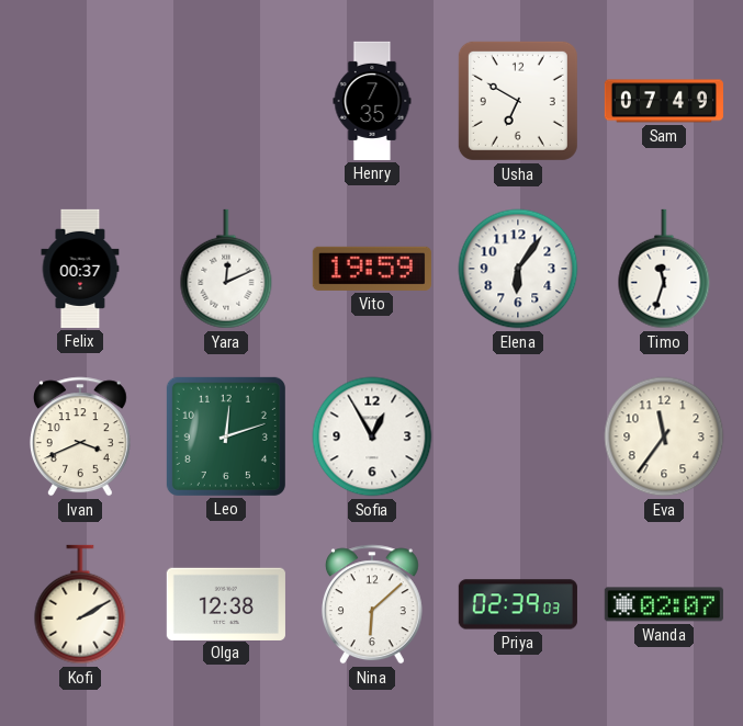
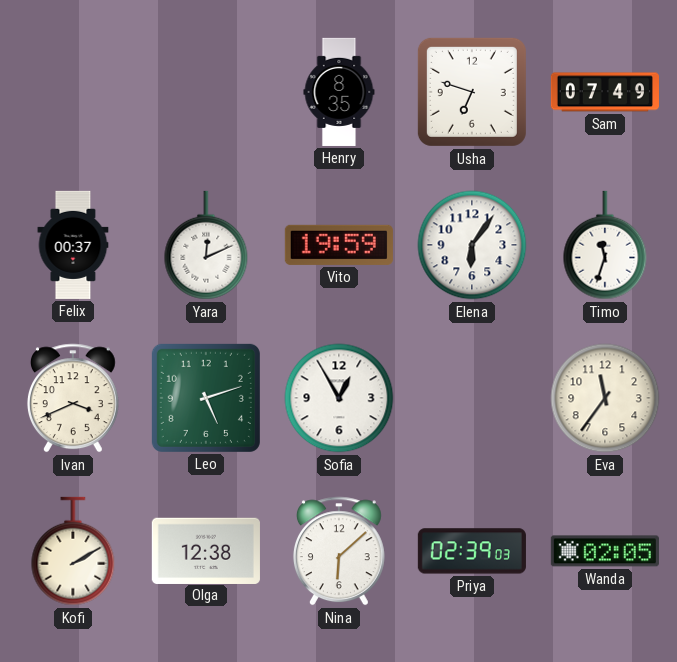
Henry: 7:35 -> 8:35
Usha: 6:50 -> 6:48
Leo: 12:12 -> 5:12
Wanda: 02:07 -> 02:05
